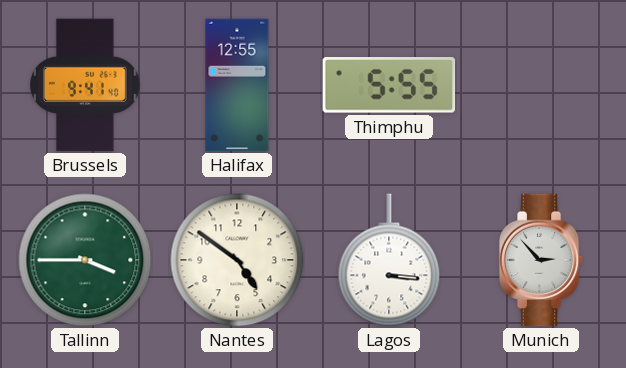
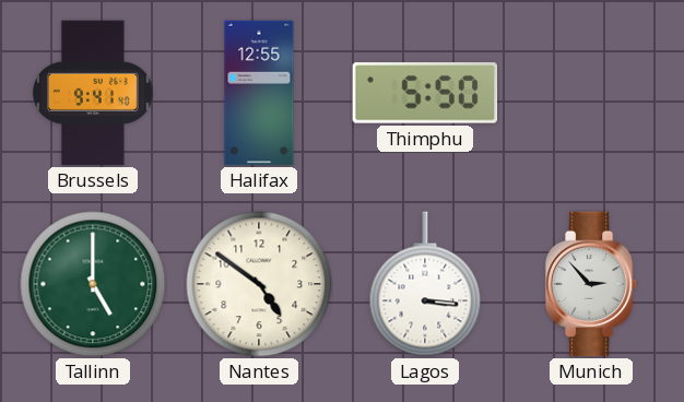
Thimphu: 5:55 -> 5:50
Tallinn: 3:45 -> 5:00
